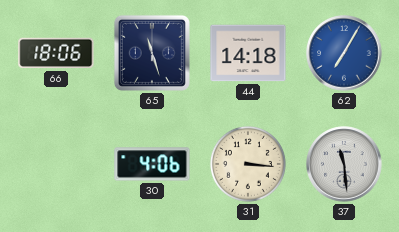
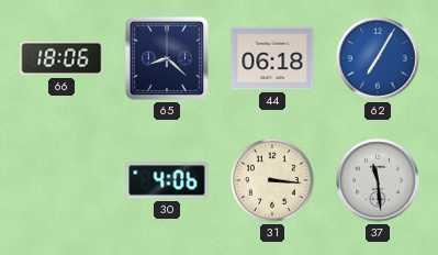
65: 11:27 -> 8:22
44: 14:18 -> 06:18
